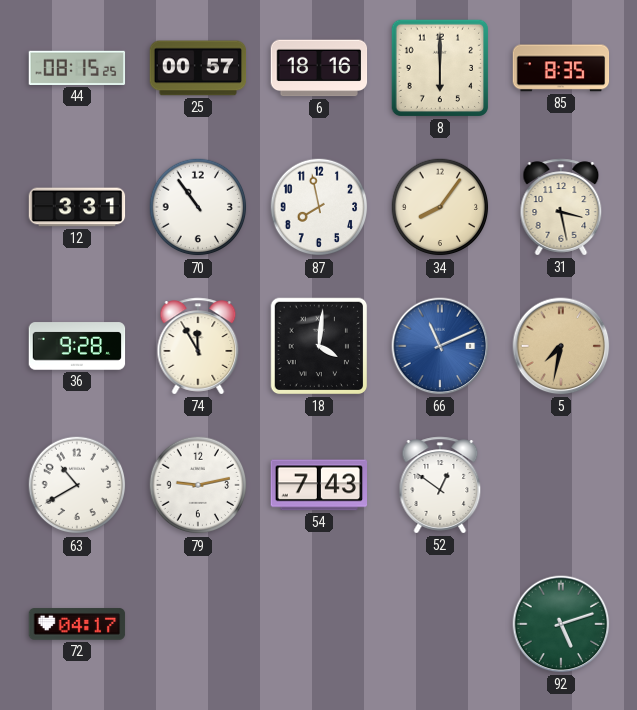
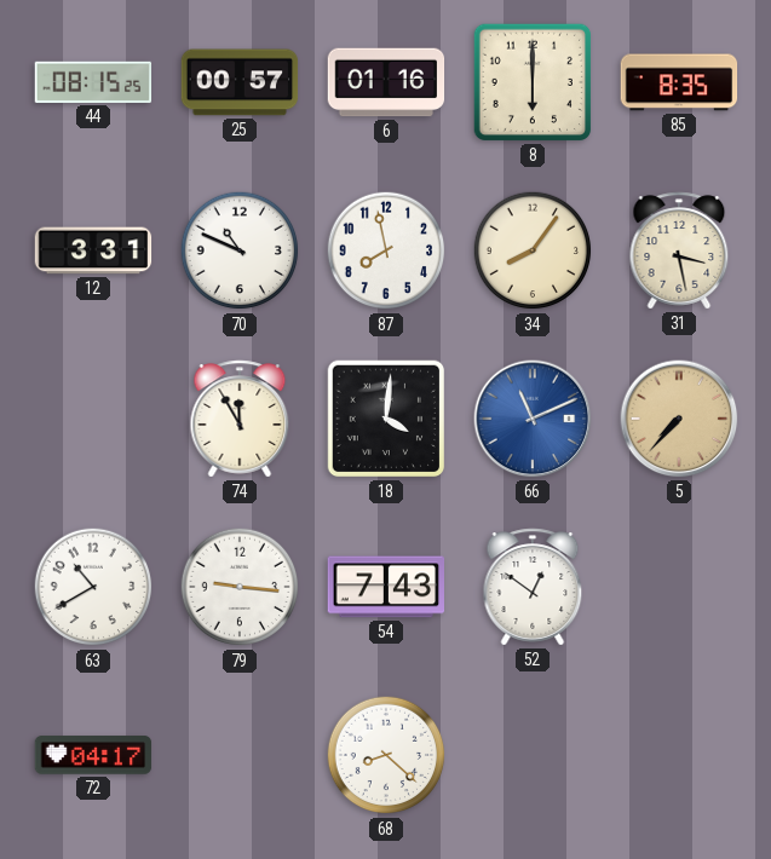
6: 18:16 -> 01:16
70: 10:54 -> 10:49
36: 9:28 -> none
5: 7:32 -> 7:37
79: 9:13 -> 9:16
68: none -> 8:22
92: 5:12 -> none
